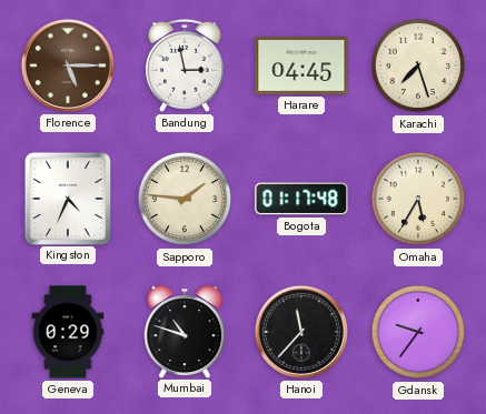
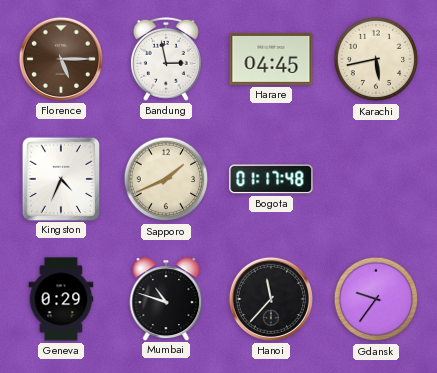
Karachi: 7:27 -> 5:43
Sapporo: 1:46 -> 1:41
Omaha: 5:35 -> none
